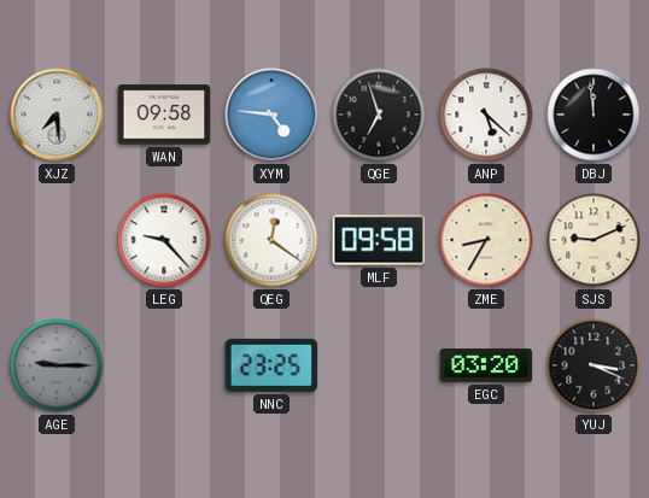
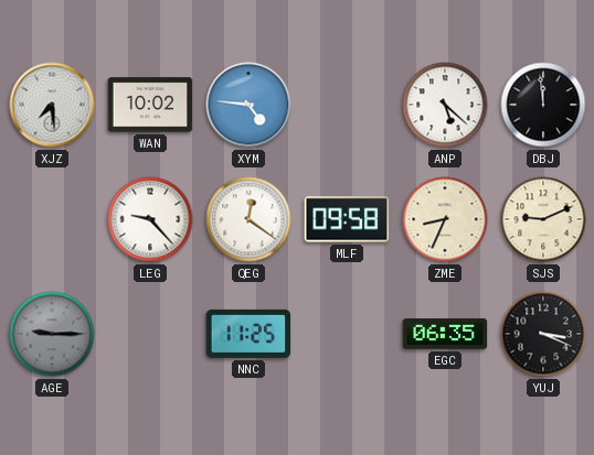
WAN: 09:58 -> 10:02
QGE: 6:57 -> none
ZME: 8:35 -> 8:34
NNC: 23:25 -> 11:25
EGC: 03:20 -> 06:35
